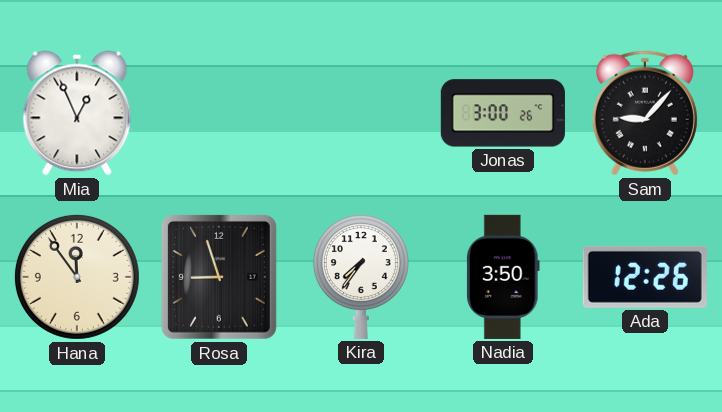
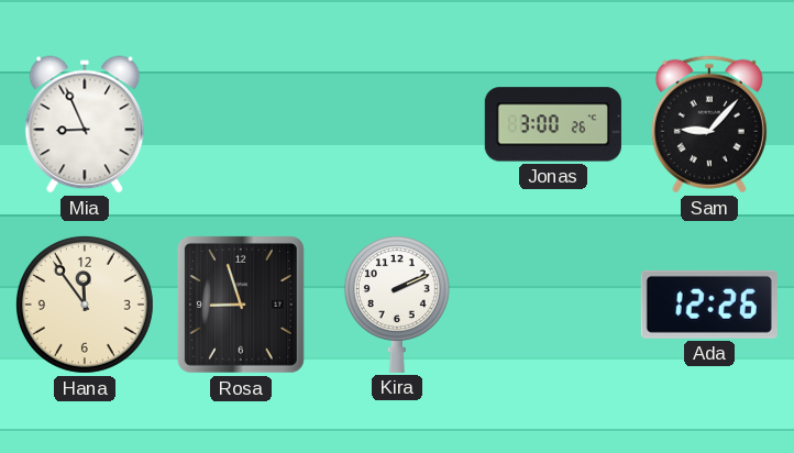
Mia: 12:56 -> 8:56
Kira: 7:36 -> 2:11
Nadia: 3:50 -> none
